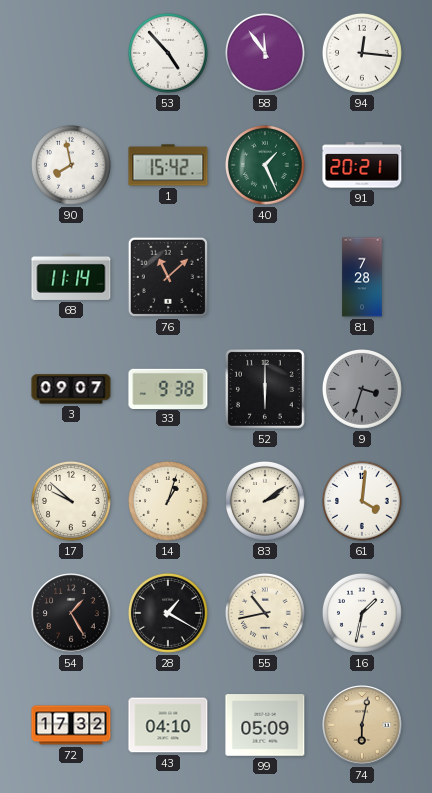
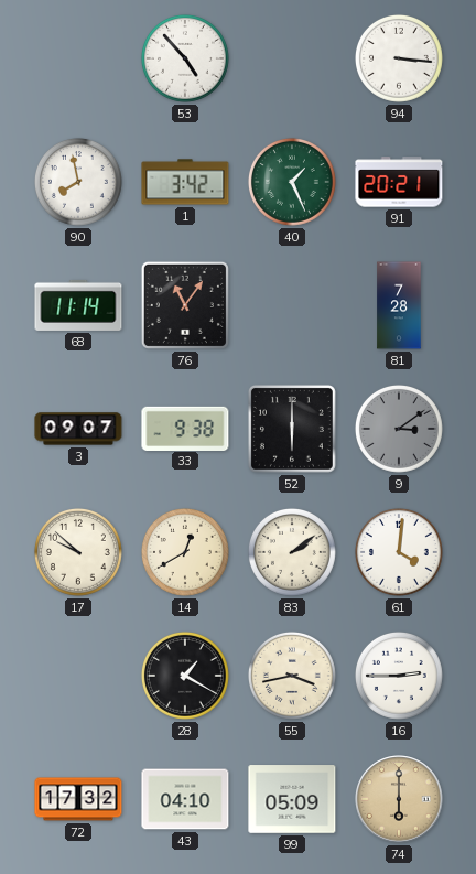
58: 11:54 -> none
94: 12:16 -> 3:16
1: 15:42 -> 3:42
76: 11:08 -> 11:06
9: 3:33 -> 3:09
14: 1:03 -> 12:40
54: 1:25 -> none
55: 10:43 -> 3:43
16: 1:32 -> 2:45
74: 6:02 -> 6:00
